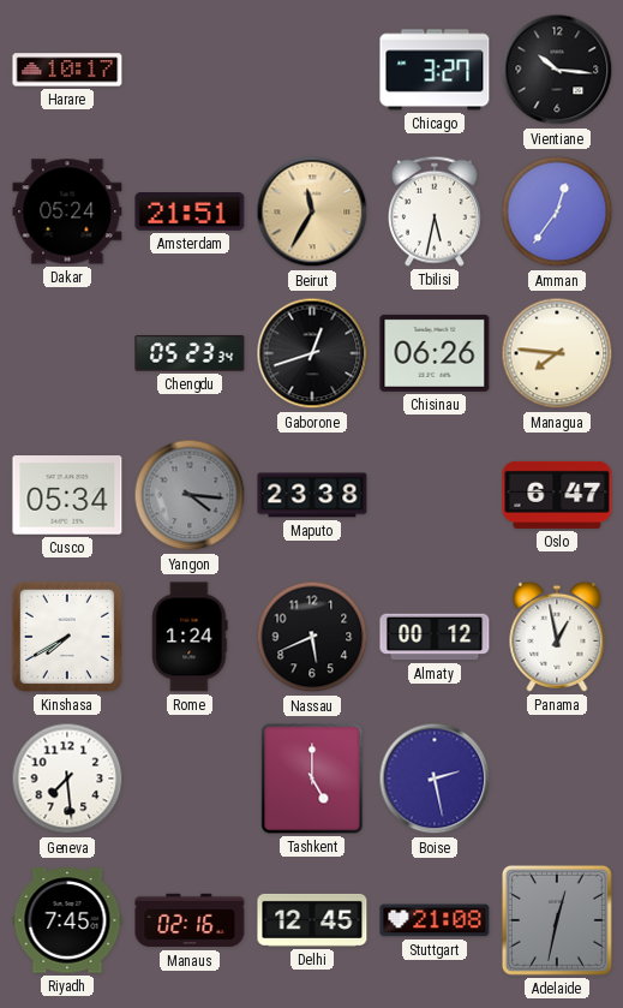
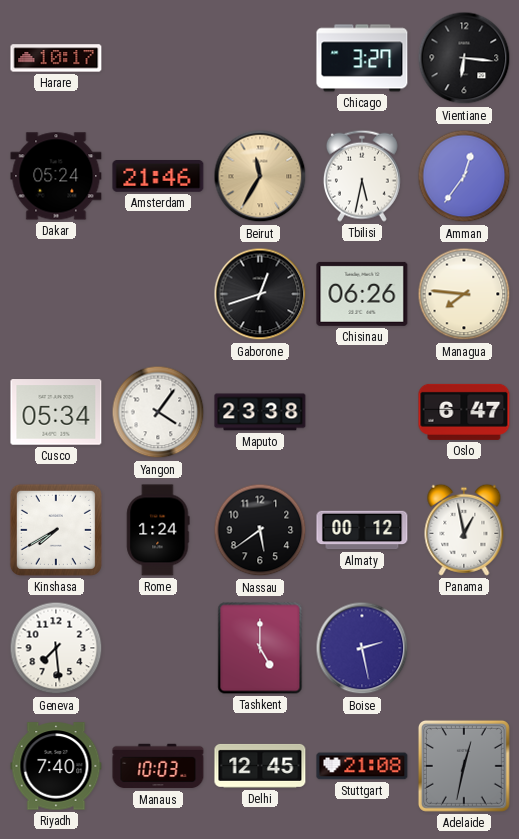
Vientiane: 10:16 -> 6:16
Amsterdam: 21:51 -> 21:46
Chengdu: 05:23 -> none
Yangon: 4:16 -> 4:06
Yangon dial: grey -> white
Nassau: 5:41 -> 5:39
Riyadh: 7:45 -> 7:40
Manaus: 02:16 -> 10:03
